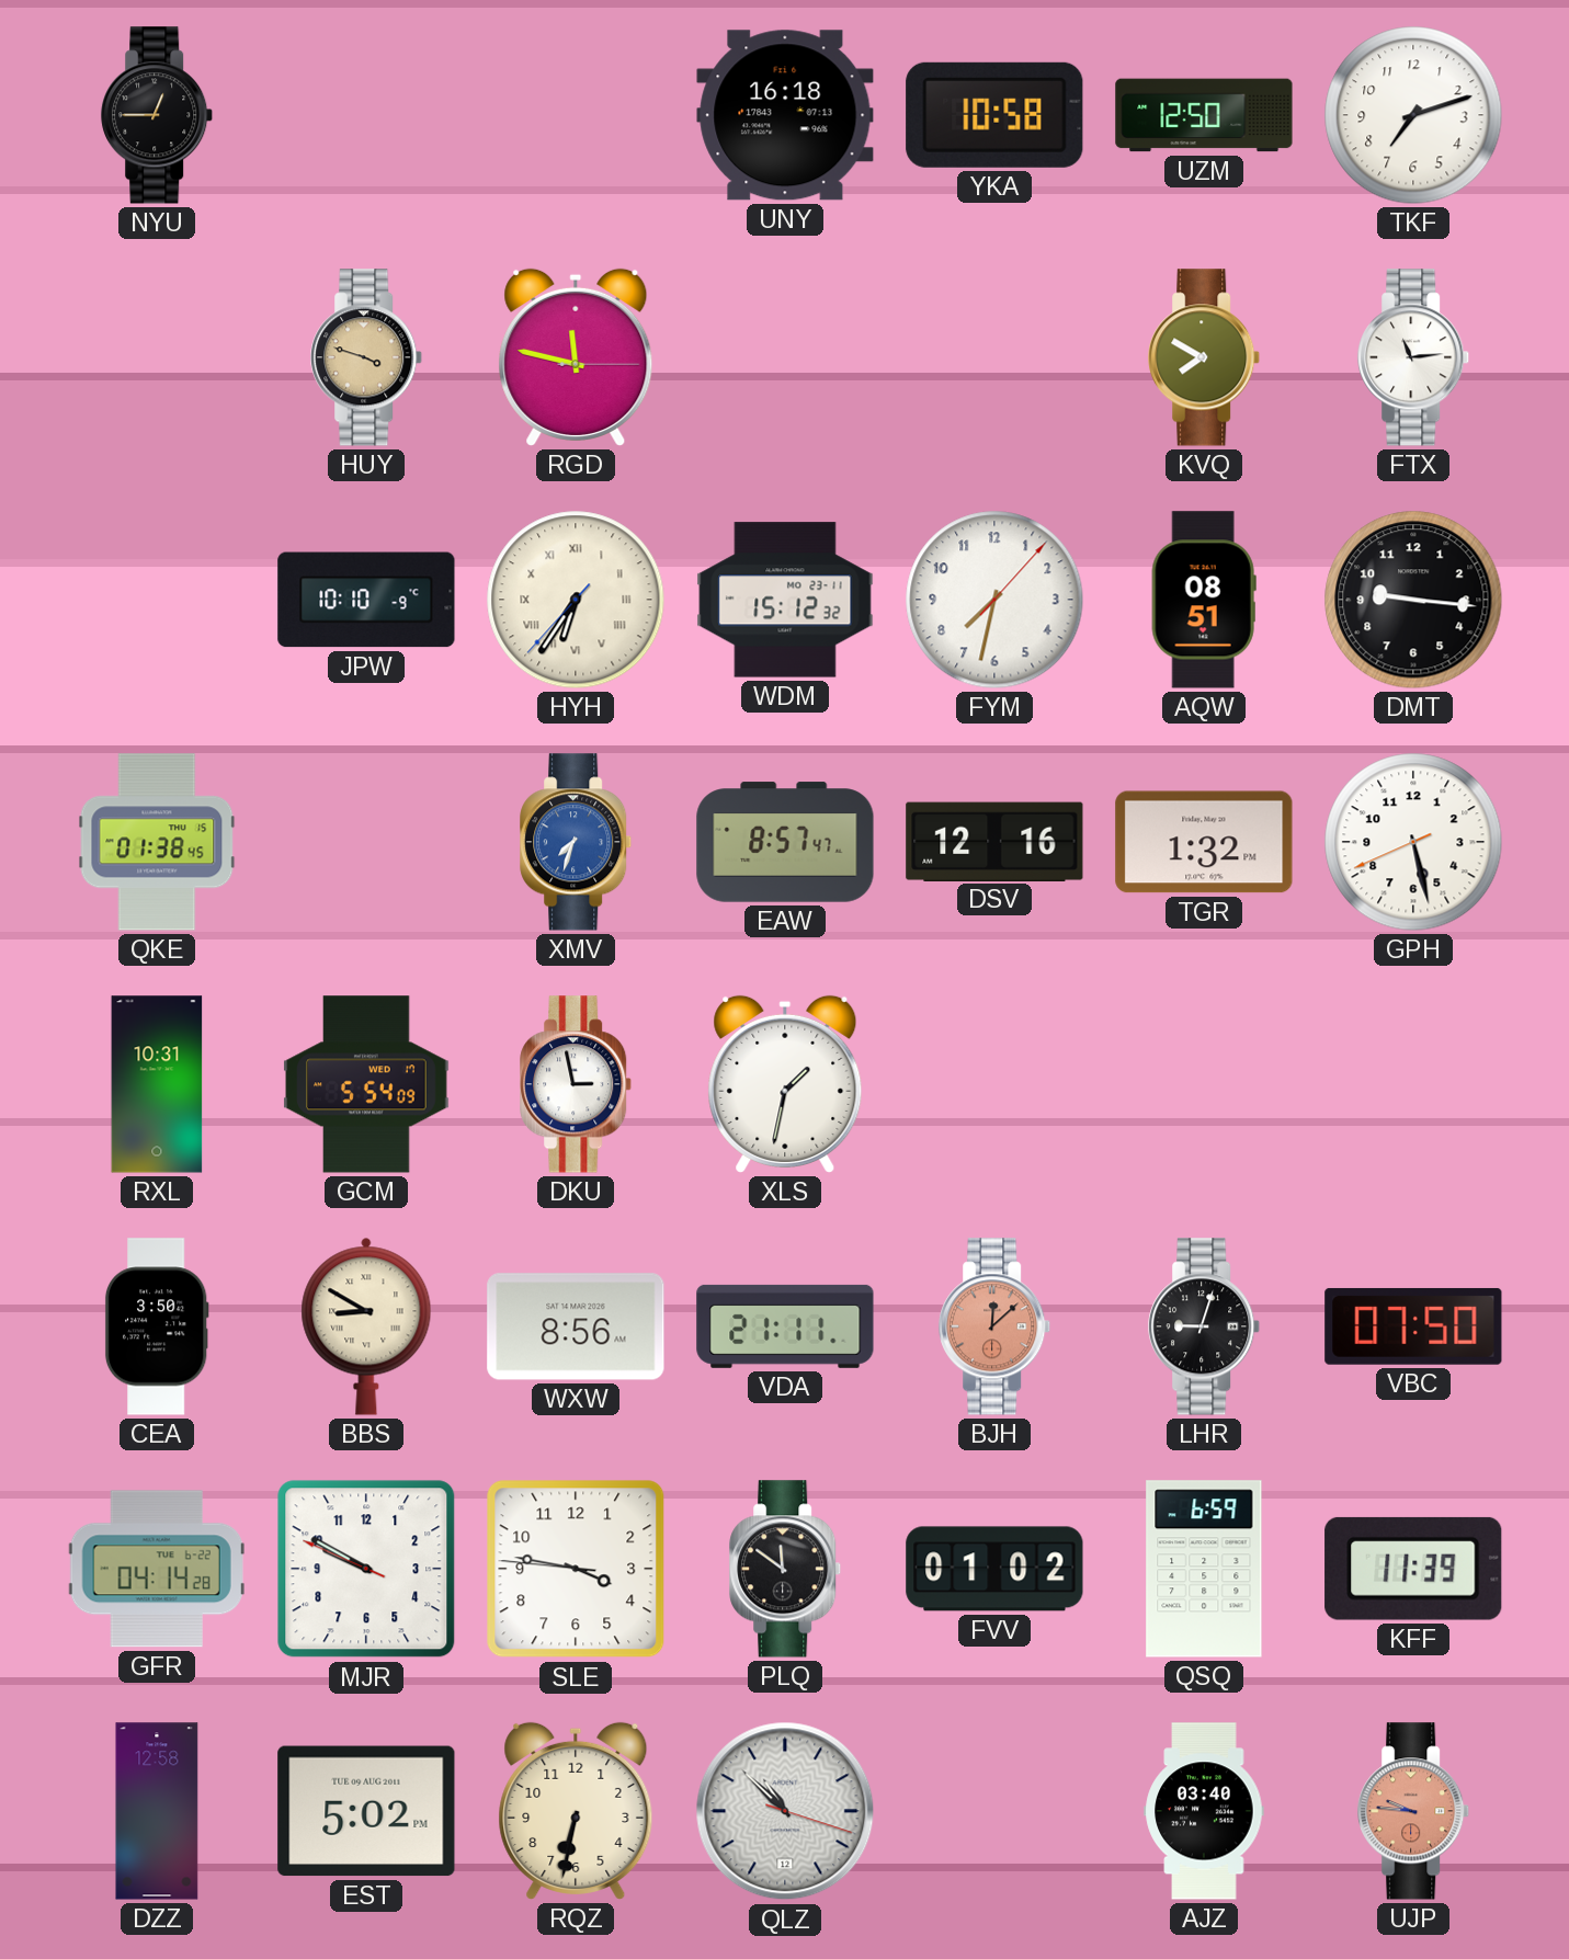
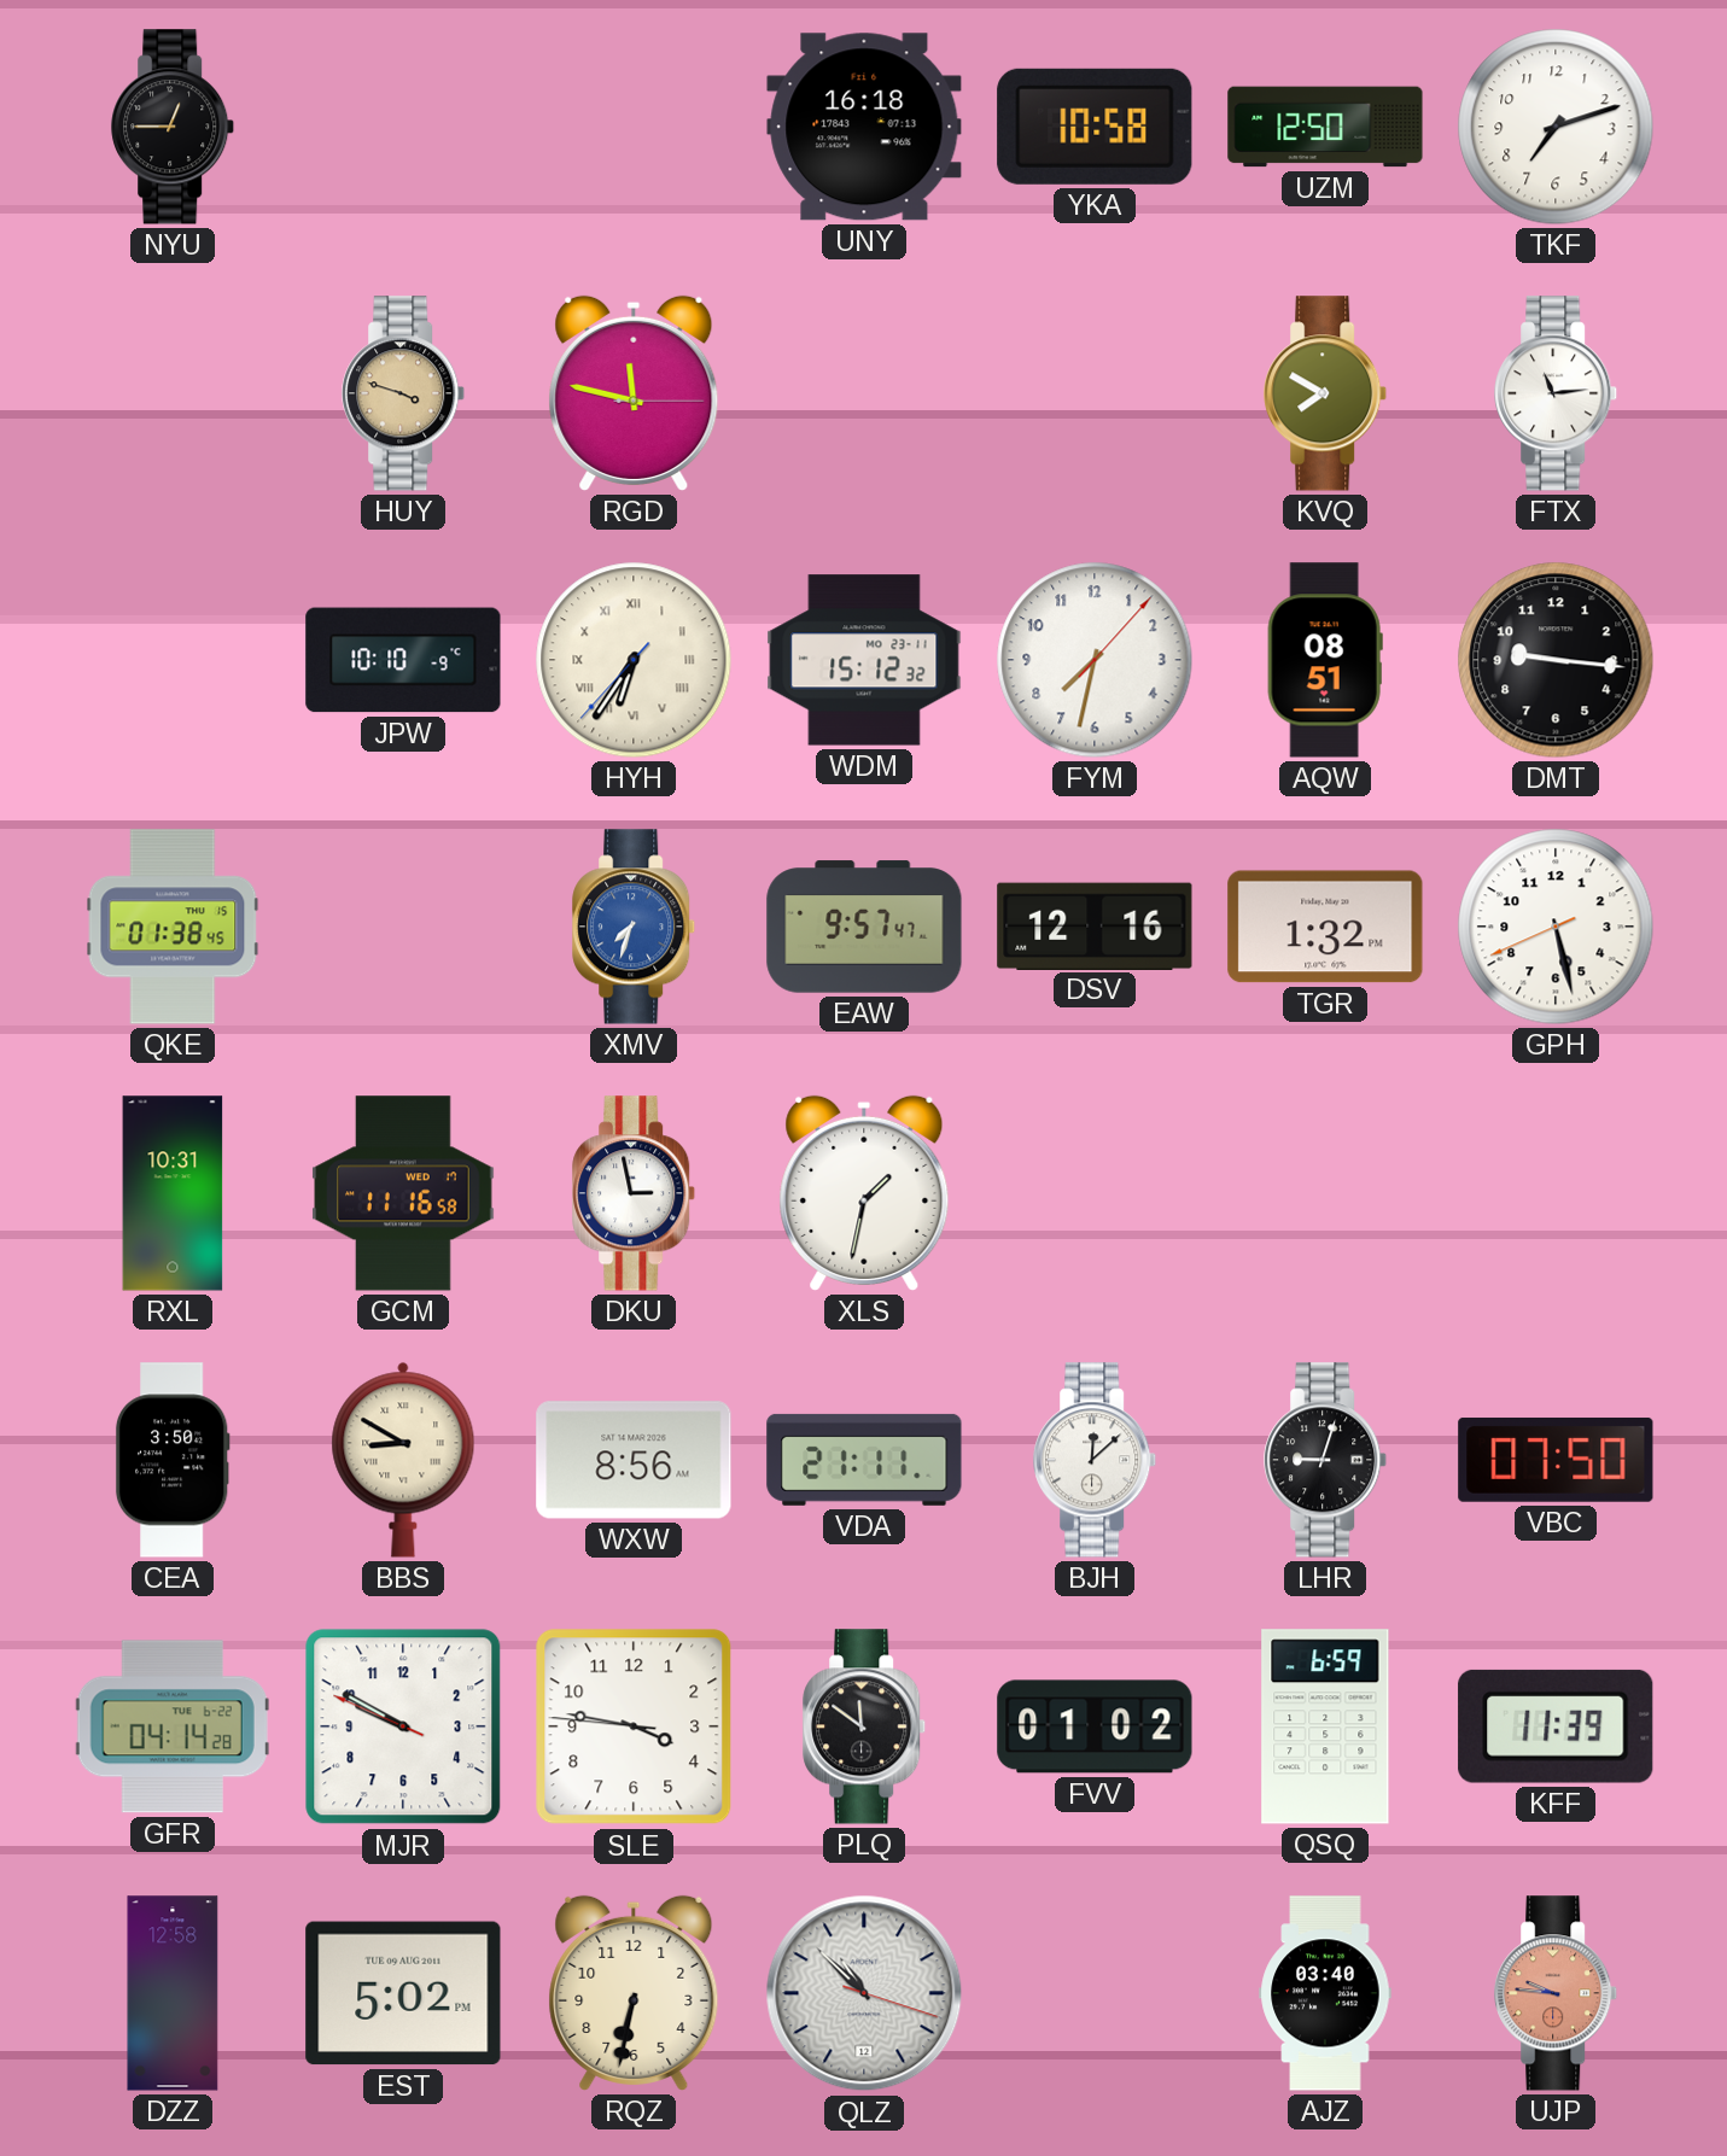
EAW: 8:57 -> 9:57
GCM: 5:54 -> 11:16
BJH dial: salmon -> white
